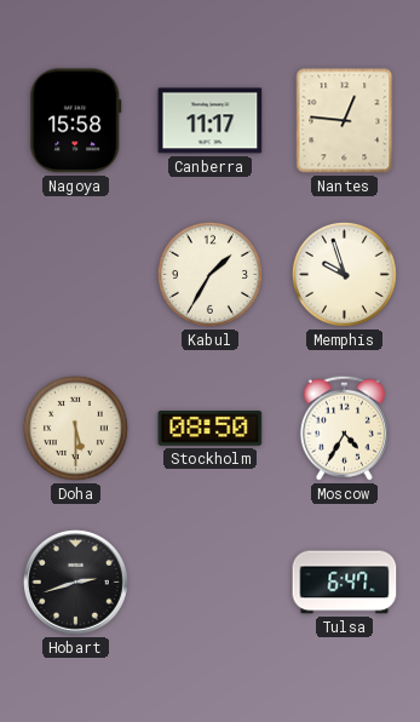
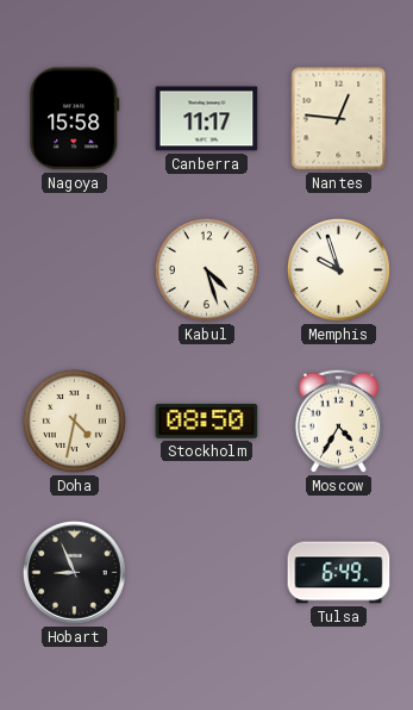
Kabul: 1:35 -> 4:27
Doha: 5:30 -> 4:32
Hobart: 2:42 -> 8:56
Tulsa: 6:47 -> 6:49
